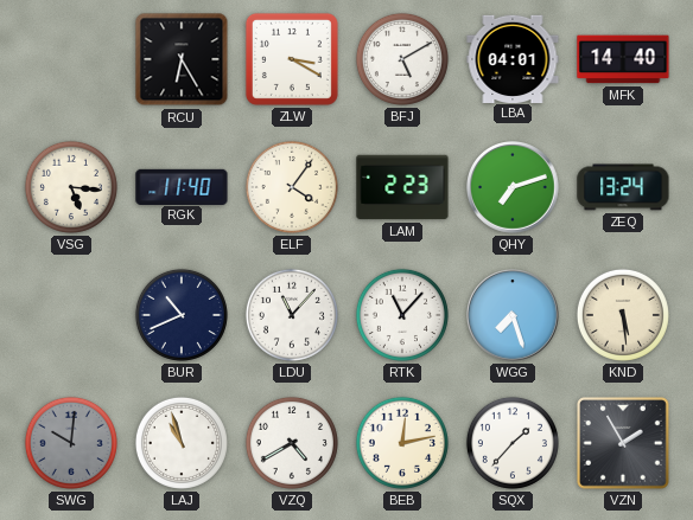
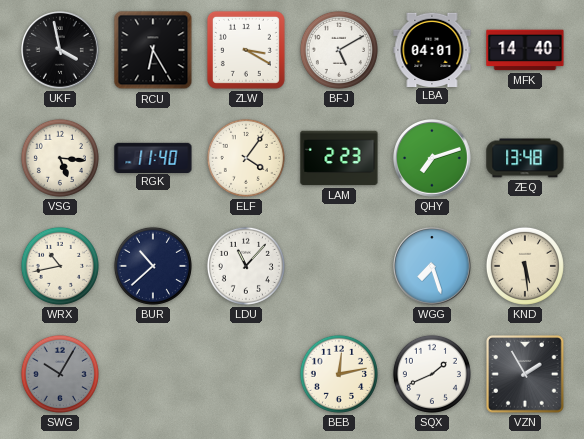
UKF: none -> 3:58
ZEQ: 13:24 -> 13:48
WRX: none -> 10:43
BUR: 10:41 -> 10:38
RTK: 11:07 -> none
SWG: 10:01 -> 10:05
LAJ: 10:57 -> none
VZQ: 4:40 -> none
SQX: 1:37 -> 1:41
